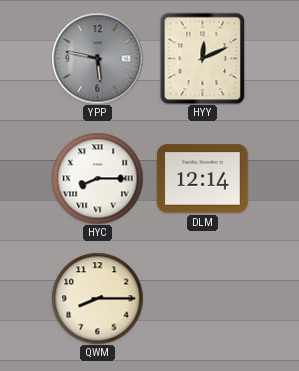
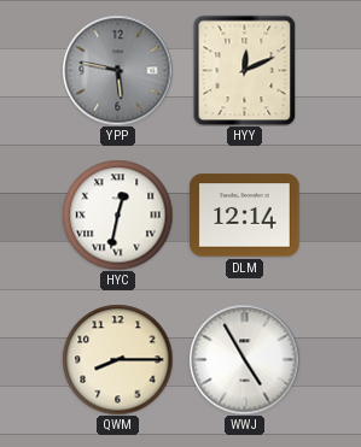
HYC: 8:15 -> 12:32
WWJ: none -> 4:55
